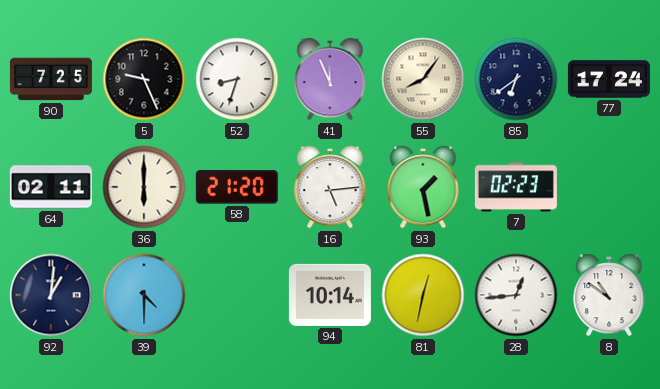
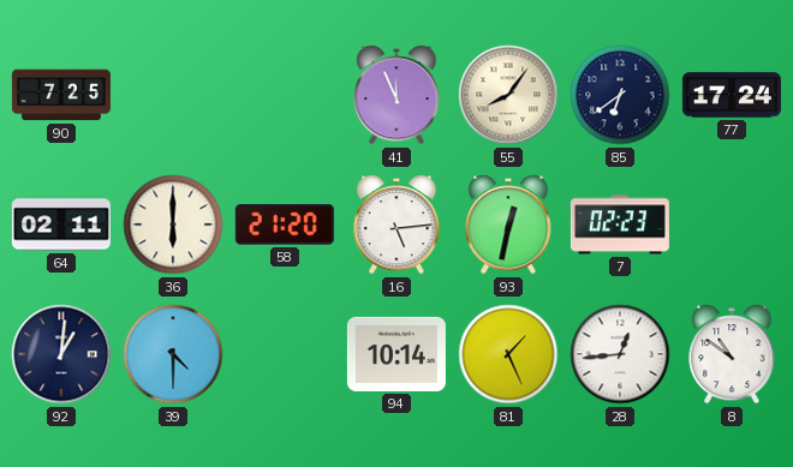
5: 9:26 -> none
52: 8:33 -> none
93: 1:28 -> 12:32
81: 12:32 -> 1:26
